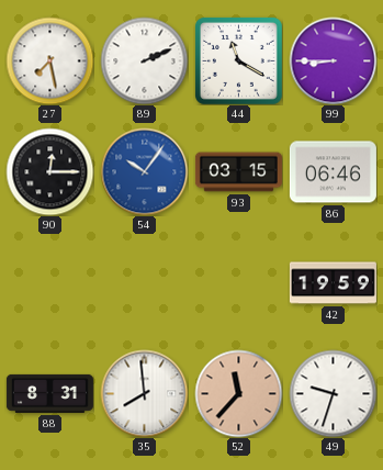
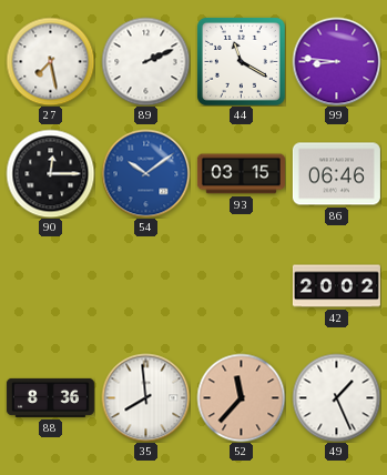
99: 8:45 -> 8:46
54: 10:06 -> 10:09
42: 19:59 -> 20:02
88: 8:31 -> 8:36
49: 9:33 -> 1:26
